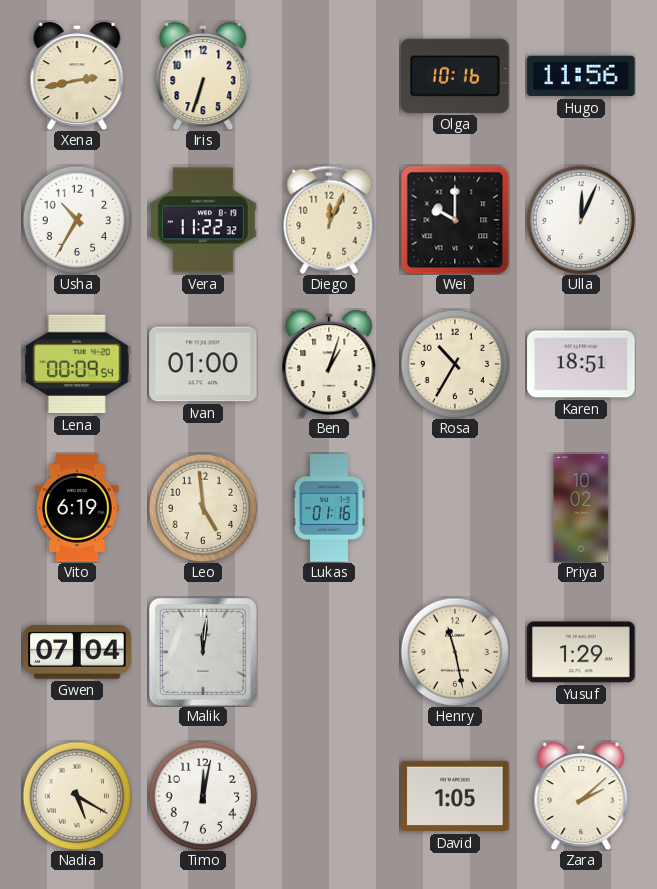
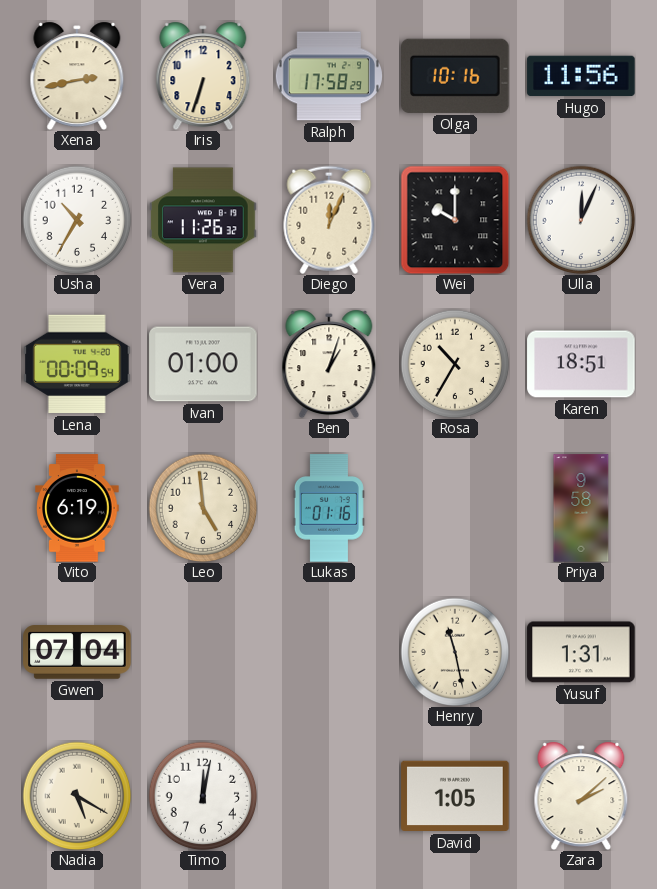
Ralph: none -> 17:58
Vera: 11:22 -> 11:26
Priya: 10:02 -> 9:58
Malik: 12:01 -> none
Yusuf: 1:29 -> 1:31
